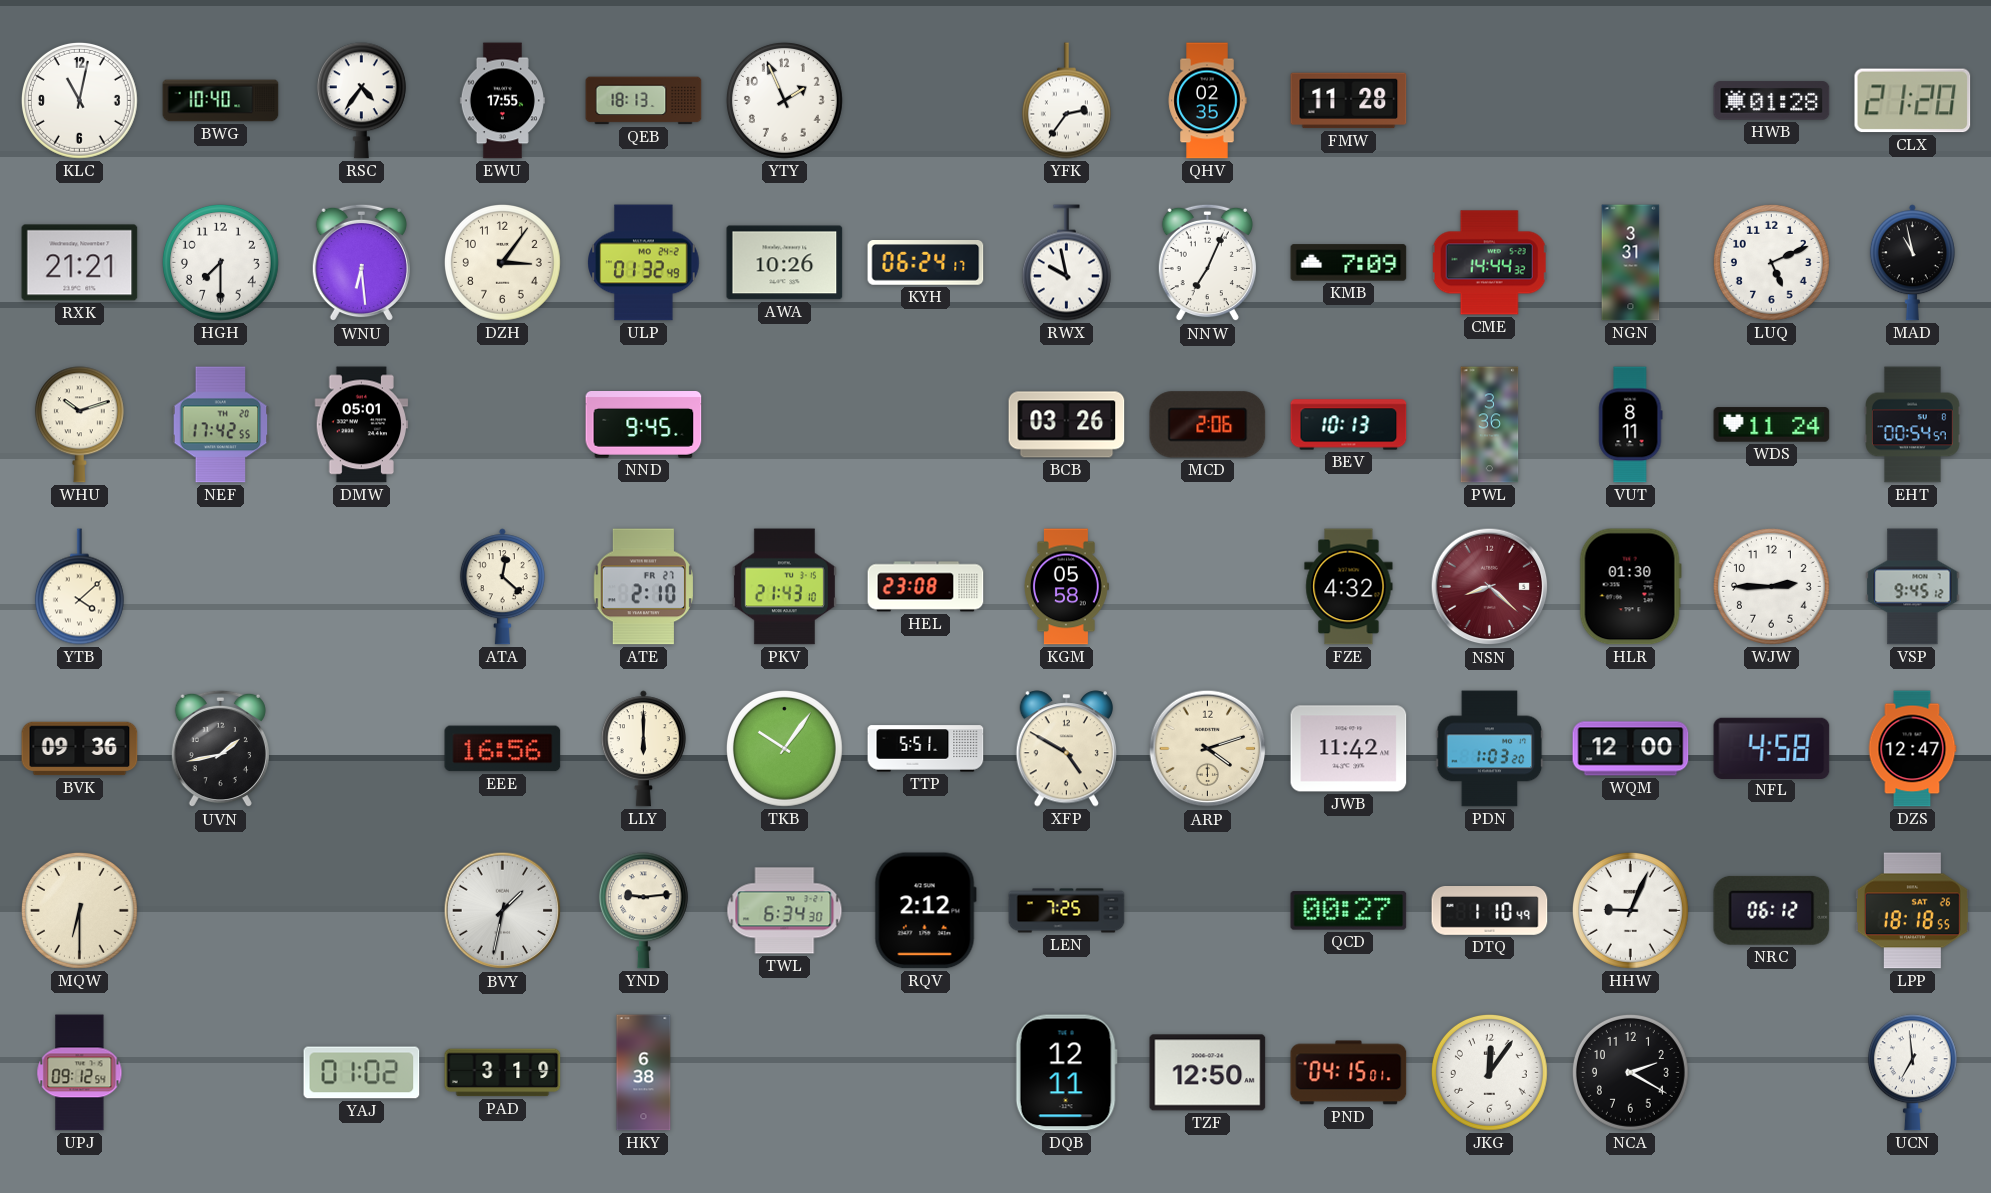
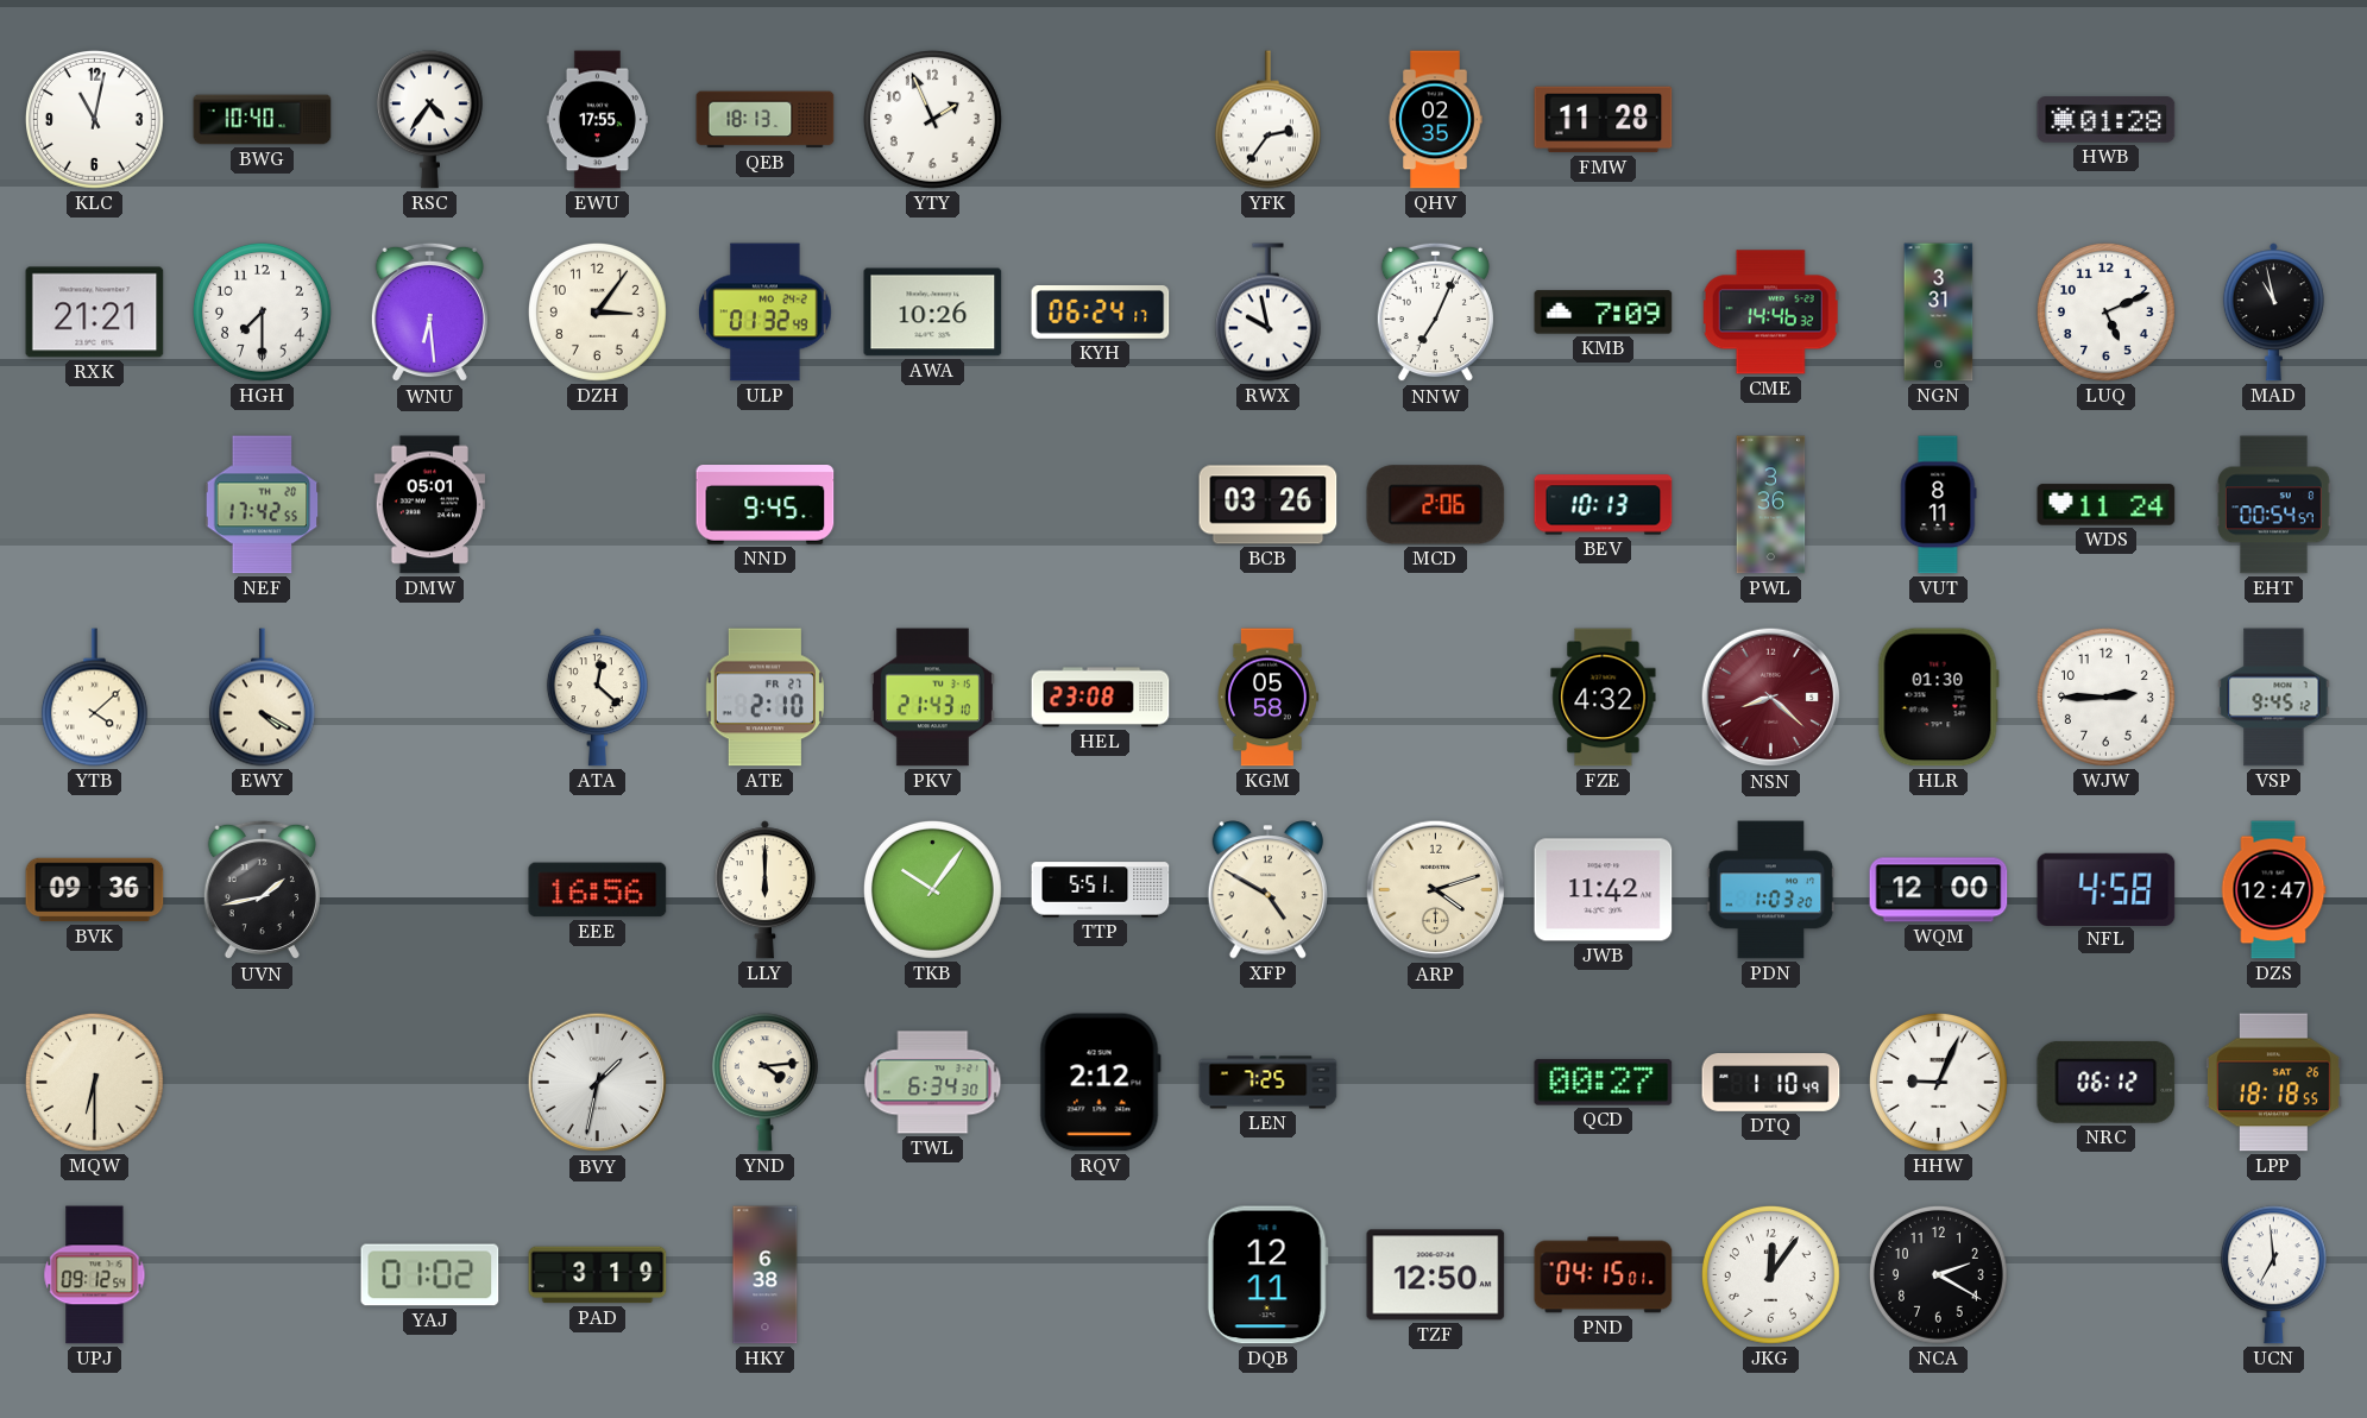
CLX: 21:20 -> none
CME: 14:44 -> 14:46
WHU: 10:12 -> none
EWY: none -> 4:20
YND: 9:14 -> 4:14
